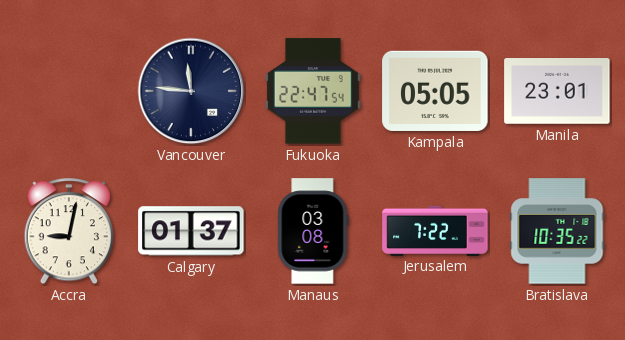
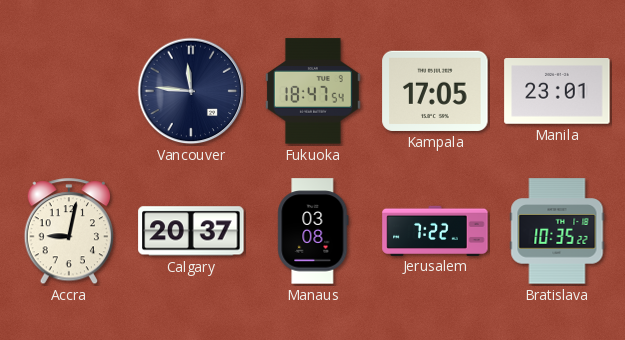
Fukuoka: 22:47 -> 18:47
Kampala: 05:05 -> 17:05
Calgary: 01:37 -> 20:37
